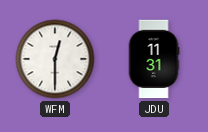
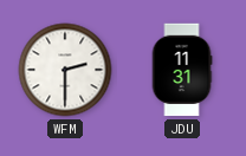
WFM: 12:30 -> 2:30
